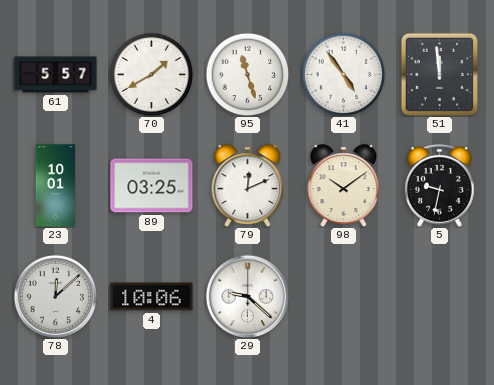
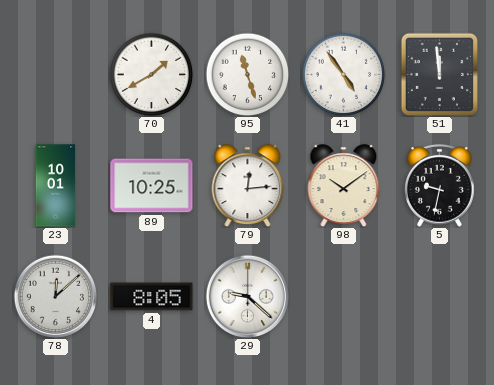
61: 5:57 -> none
89: 03:25 -> 10:25
79: 12:11 -> 12:14
4: 10:06 -> 8:05
